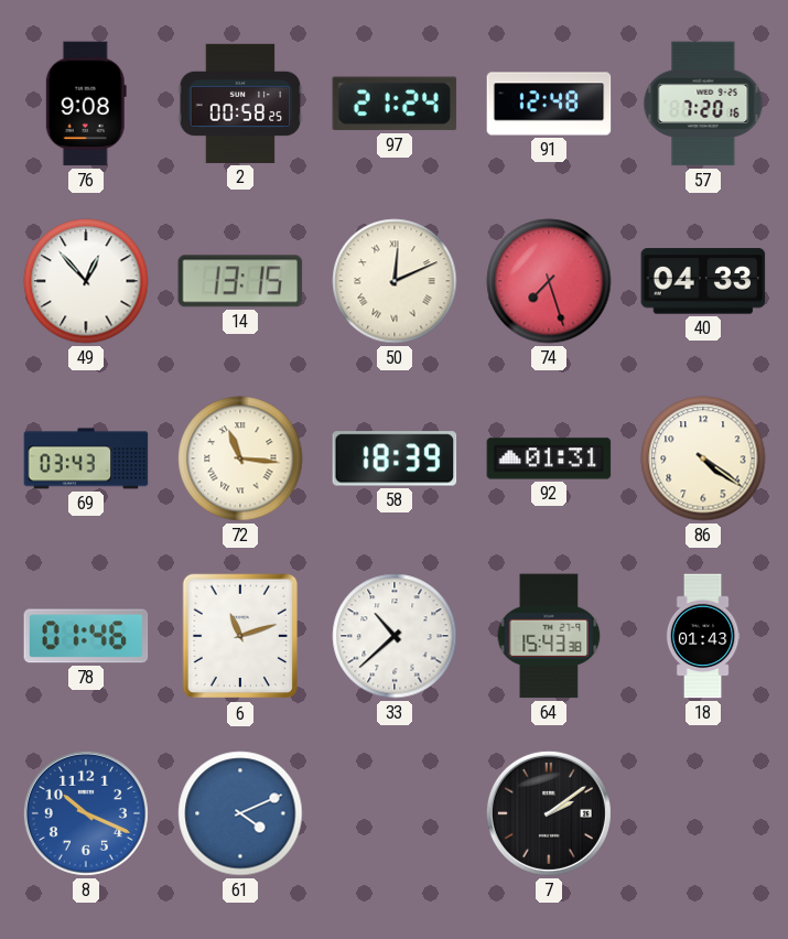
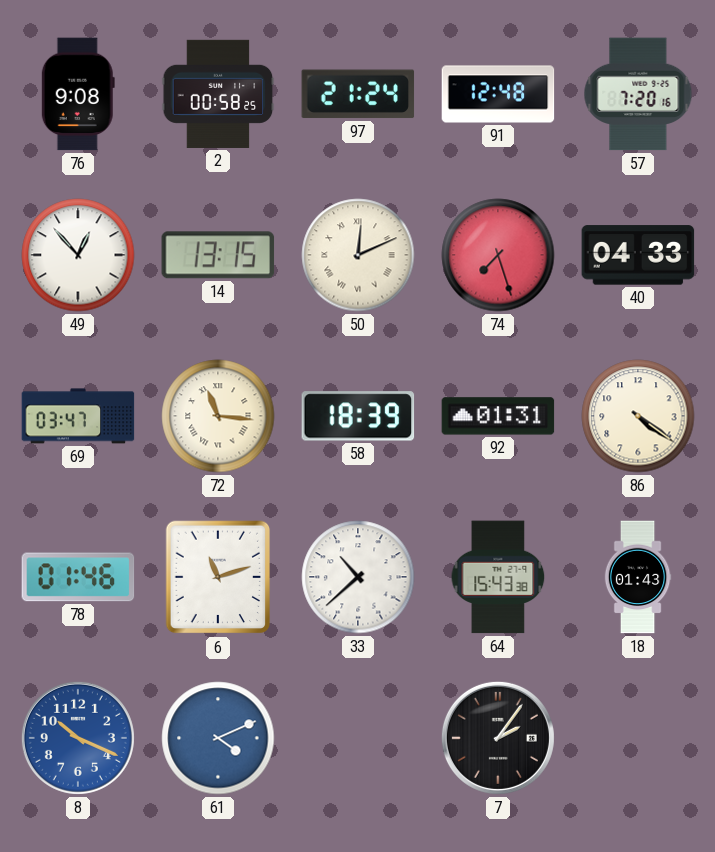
69: 03:43 -> 03:47
7: 2:09 -> 2:06
